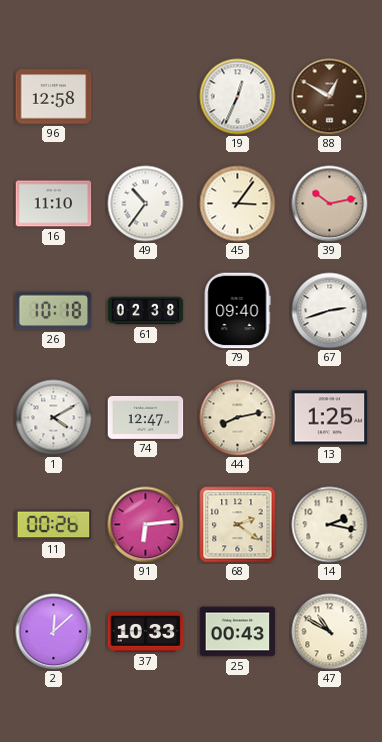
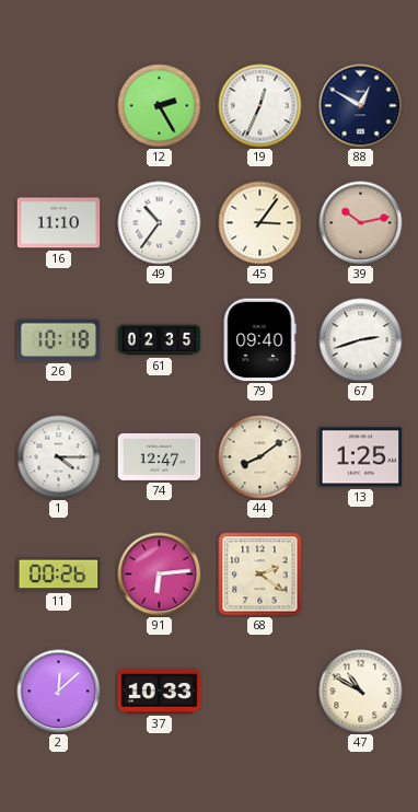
96: 12:58 -> none
12: none -> 2:25
88 dial: brown -> navy
61: 02:38 -> 02:35
1: 4:10 -> 4:15
44: 8:13 -> 8:09
14: 2:17 -> none
25: 00:43 -> none
